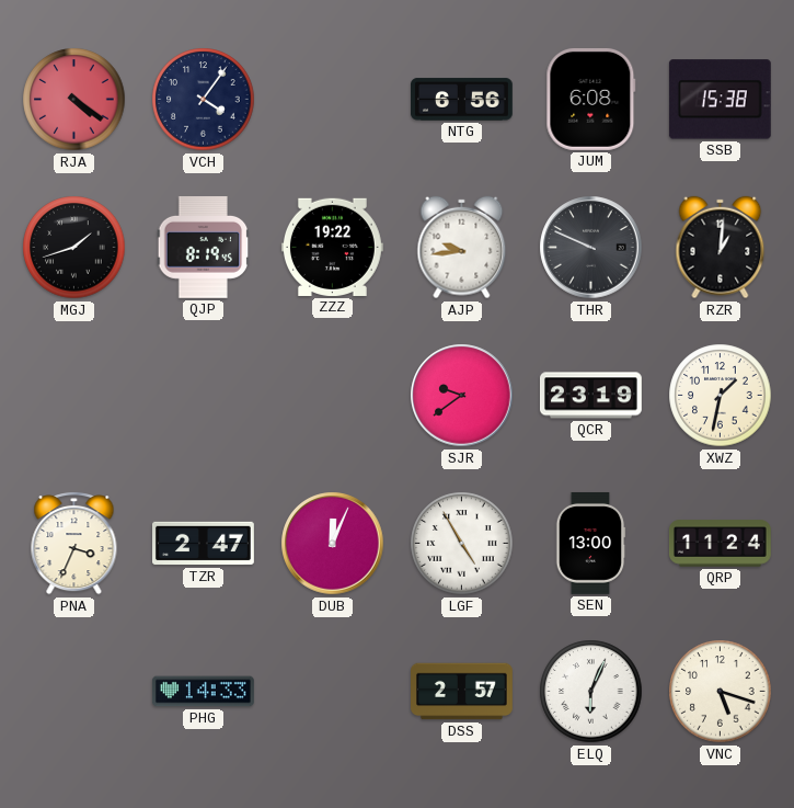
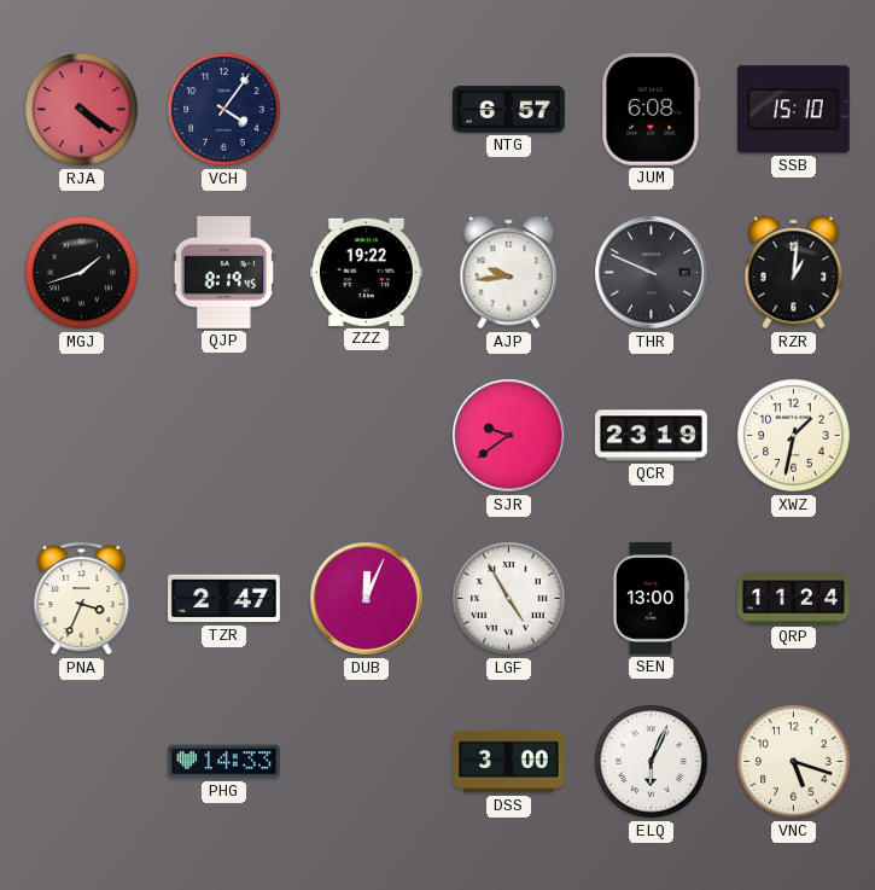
NTG: 6:56 -> 6:57
SSB: 15:38 -> 15:10
DSS: 2:57 -> 3:00
